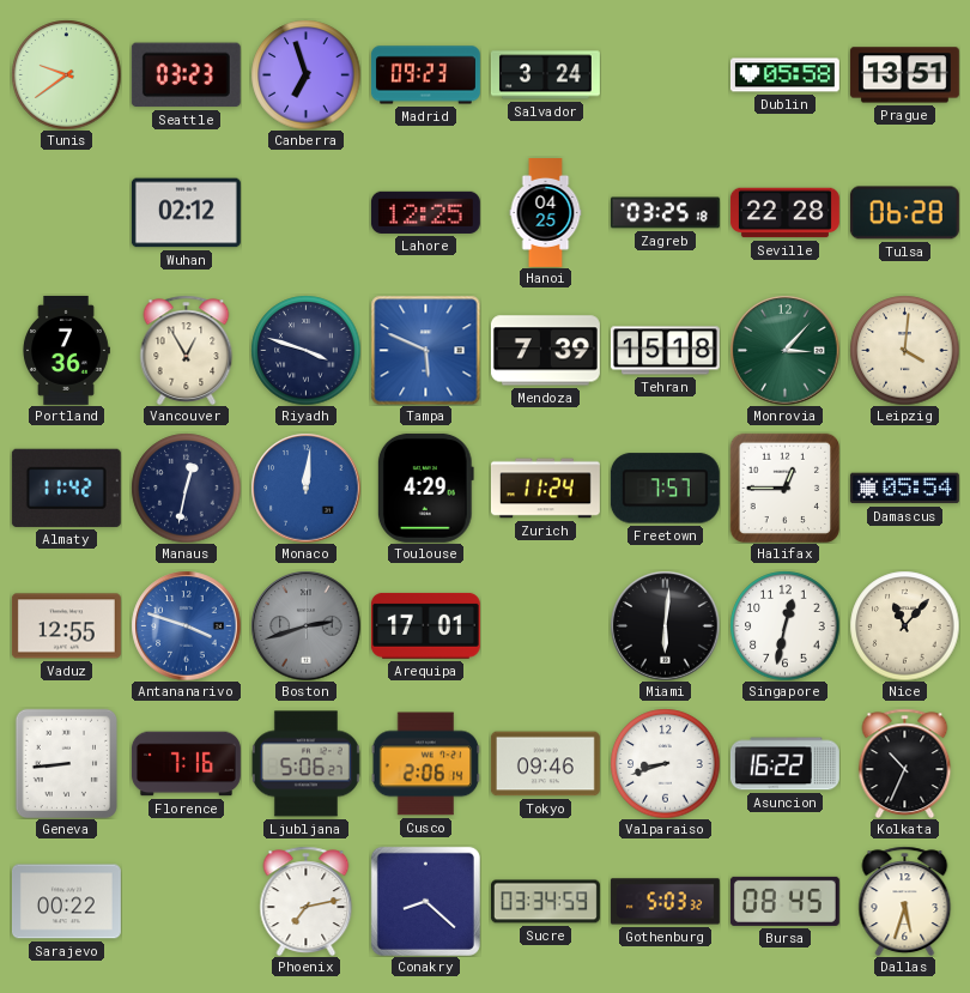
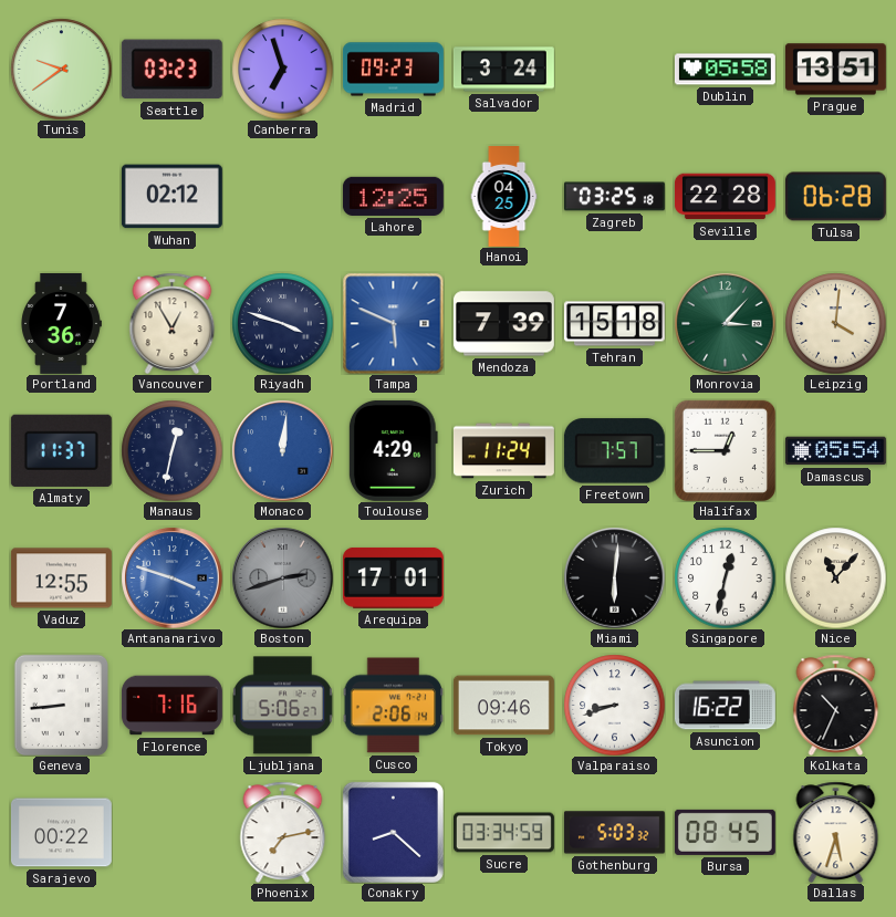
Almaty: 11:42 -> 11:37
